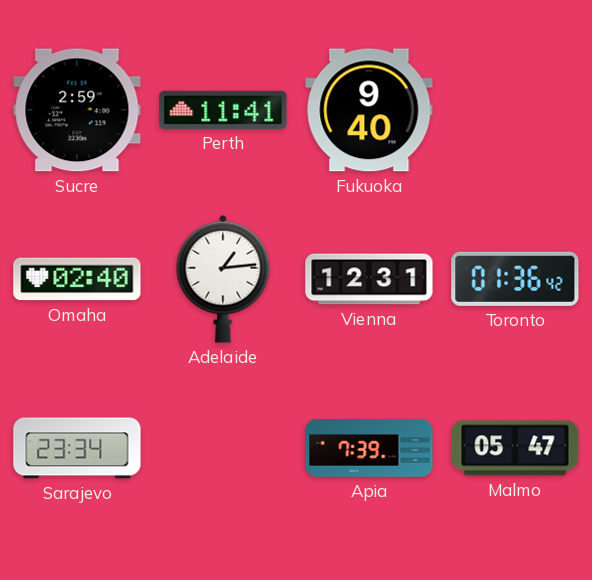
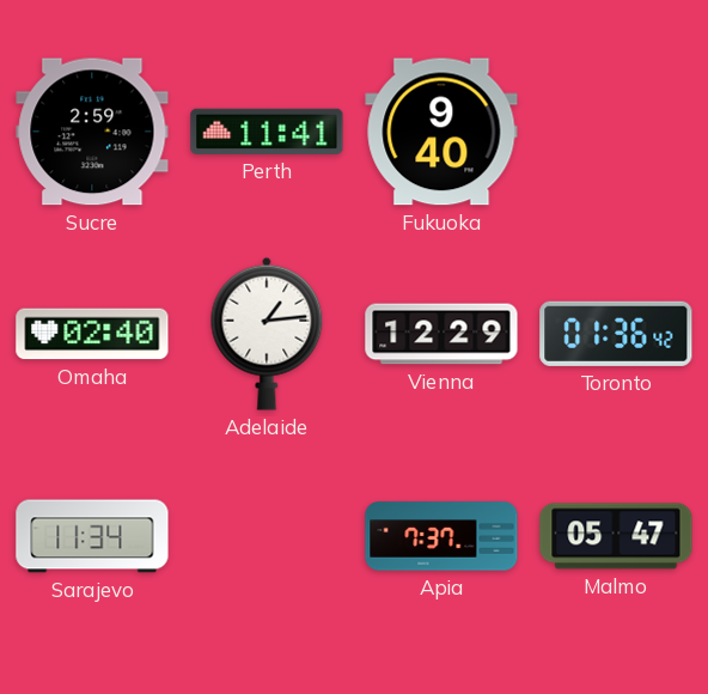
Vienna: 12:31 -> 12:29
Sarajevo: 23:34 -> 11:34
Apia: 7:39 -> 7:37
